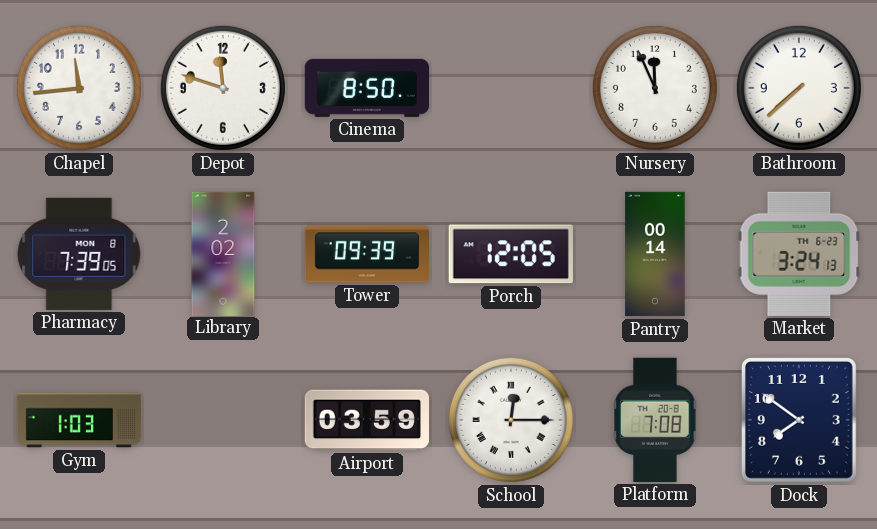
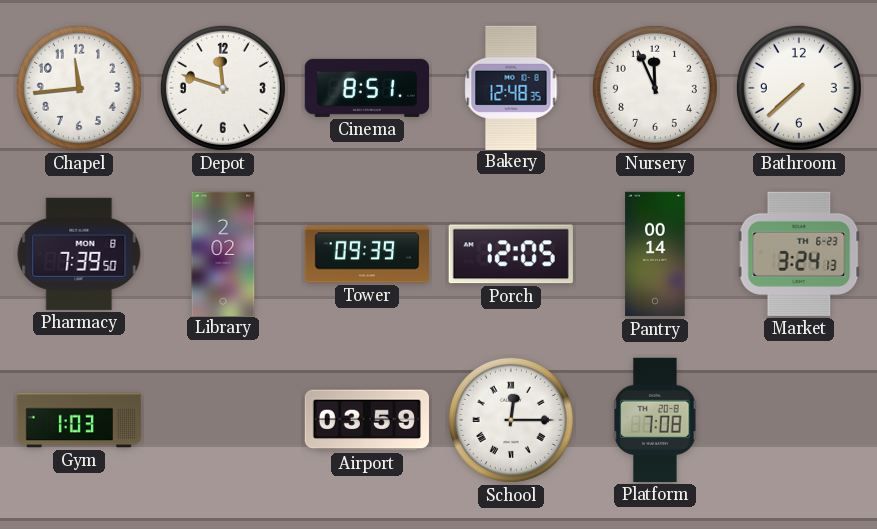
Cinema: 8:50 -> 8:51
Bakery: none -> 12:48
Pharmacy: 7:39:05 -> 7:39:50
Dock: 7:51 -> none
